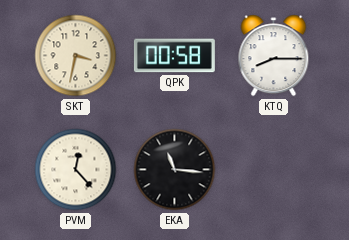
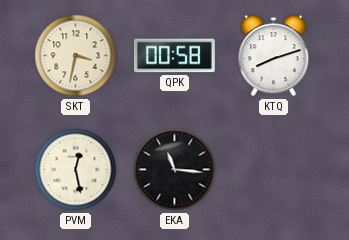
KTQ: 8:15 -> 8:12
PVM: 12:23 -> 12:28
